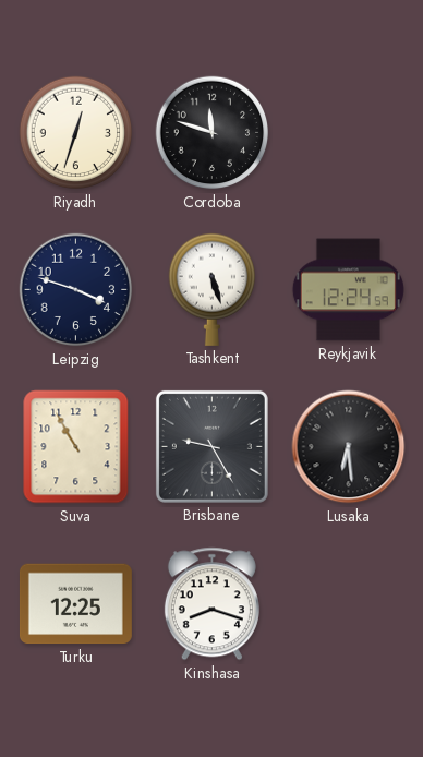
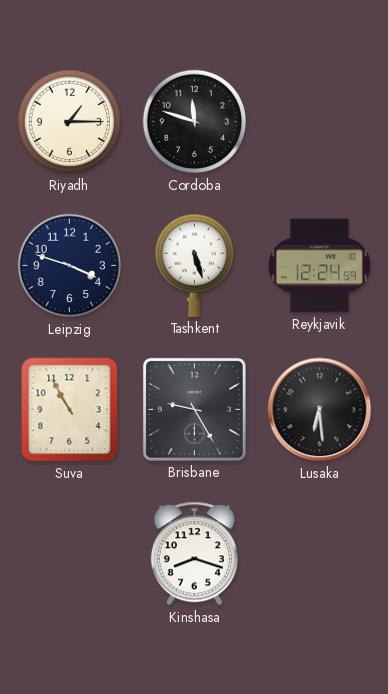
Riyadh: 12:33 -> 1:15
Turku: 12:25 -> none
